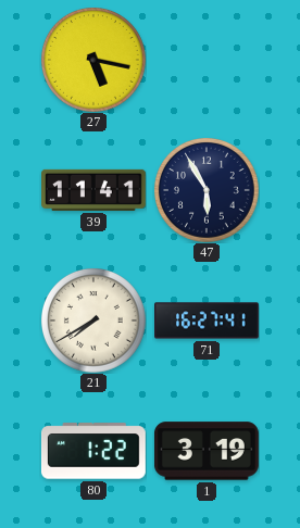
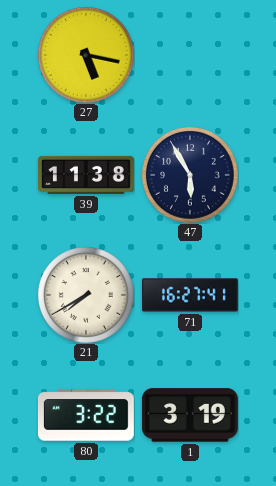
39: 11:41 -> 11:38
80: 1:22 -> 3:22
